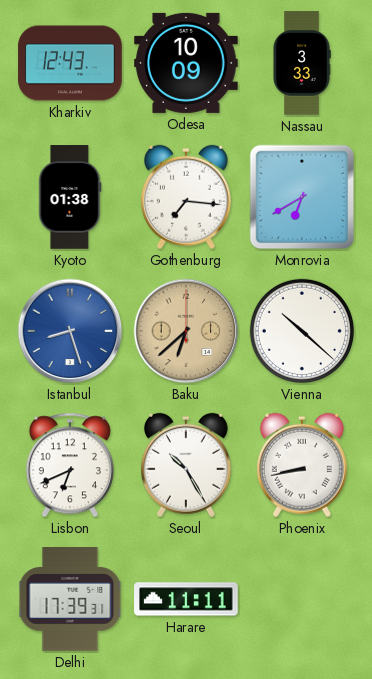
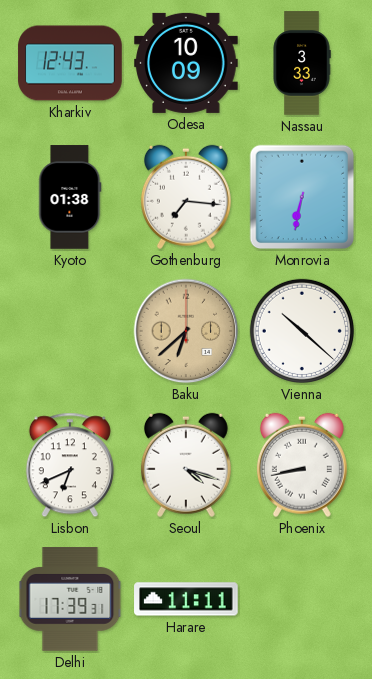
Monrovia: 6:40 -> 6:32
Istanbul: 8:27 -> none
Seoul: 10:25 -> 4:18
